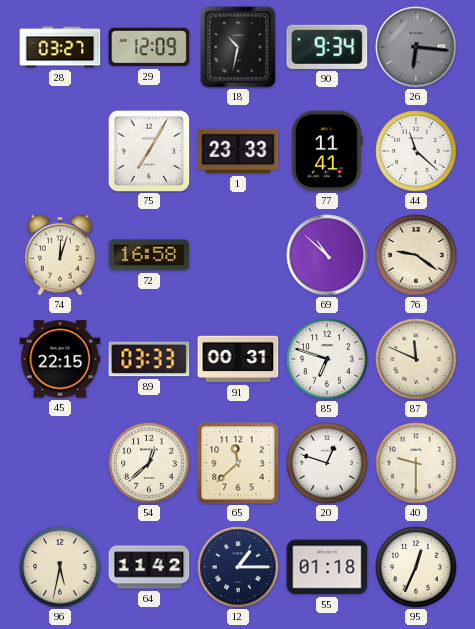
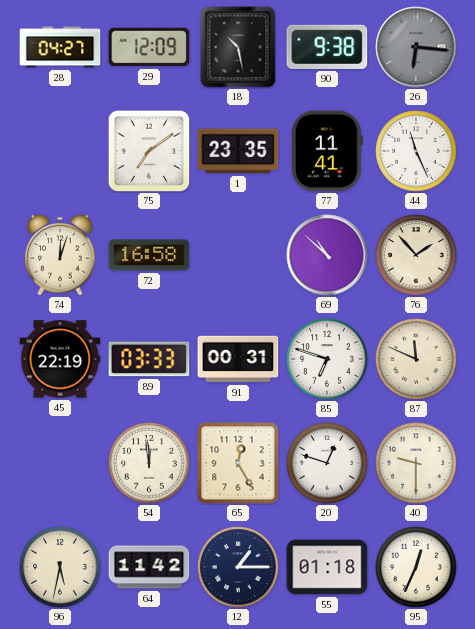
28: 03:27 -> 04:27
18: 10:32 -> 10:28
90: 9:34 -> 9:38
75: 7:05 -> 7:09
1: 23:33 -> 23:35
44: 11:22 -> 11:26
76: 9:21 -> 1:53
45: 22:15 -> 22:19
54: 12:38 -> 11:59
65: 11:38 -> 12:25
